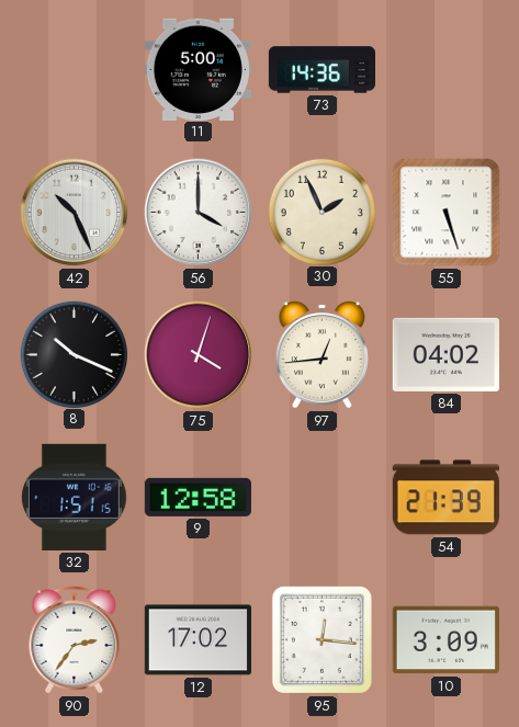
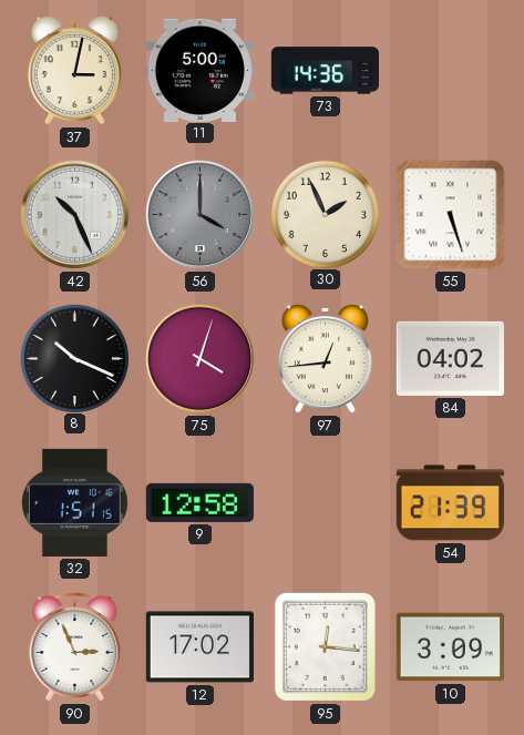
37: none -> 3:02
56 dial: white -> grey
90: 2:36 -> 2:56
